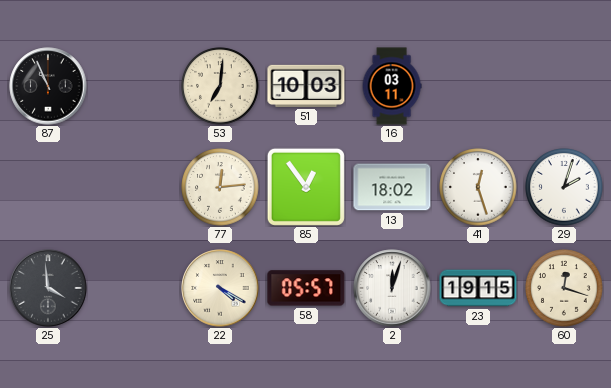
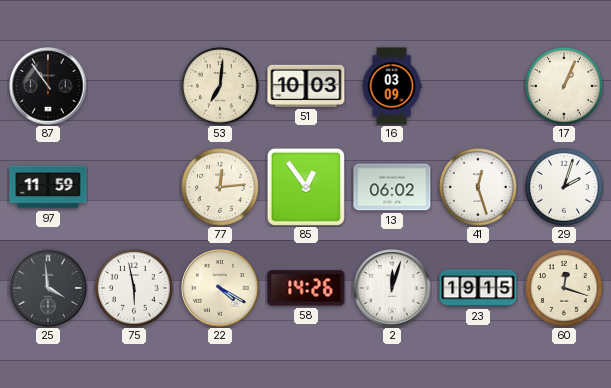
87: 10:56 -> 10:54
16: 03:11 -> 03:09
17: none -> 1:04
97: none -> 11:59
13: 18:02 -> 06:02
75: none -> 5:58
58: 05:57 -> 14:26
